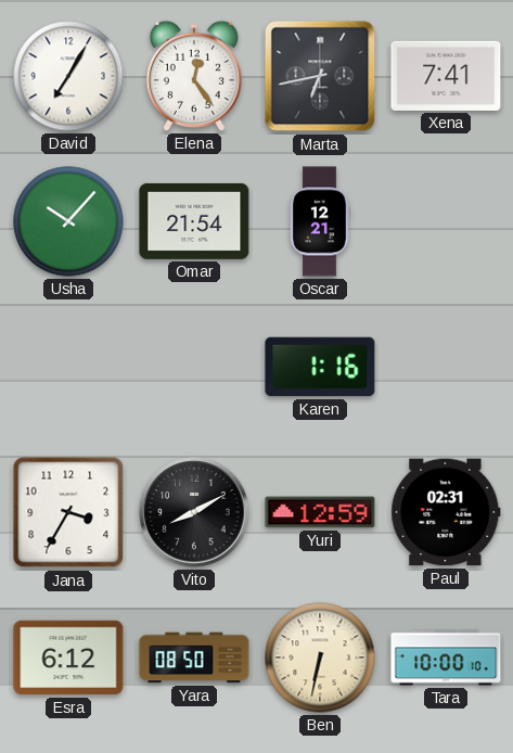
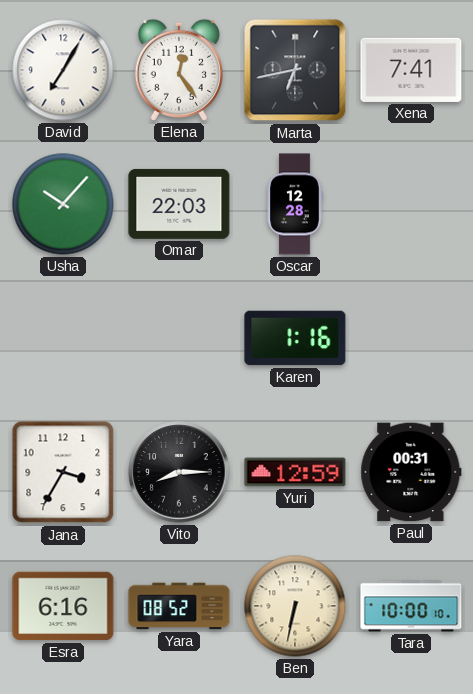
Omar: 21:54 -> 22:03
Oscar: 12:21 -> 12:28
Vito: 8:10 -> 8:15
Paul: 02:31 -> 00:31
Esra: 6:12 -> 6:16
Yara: 08:50 -> 08:52
